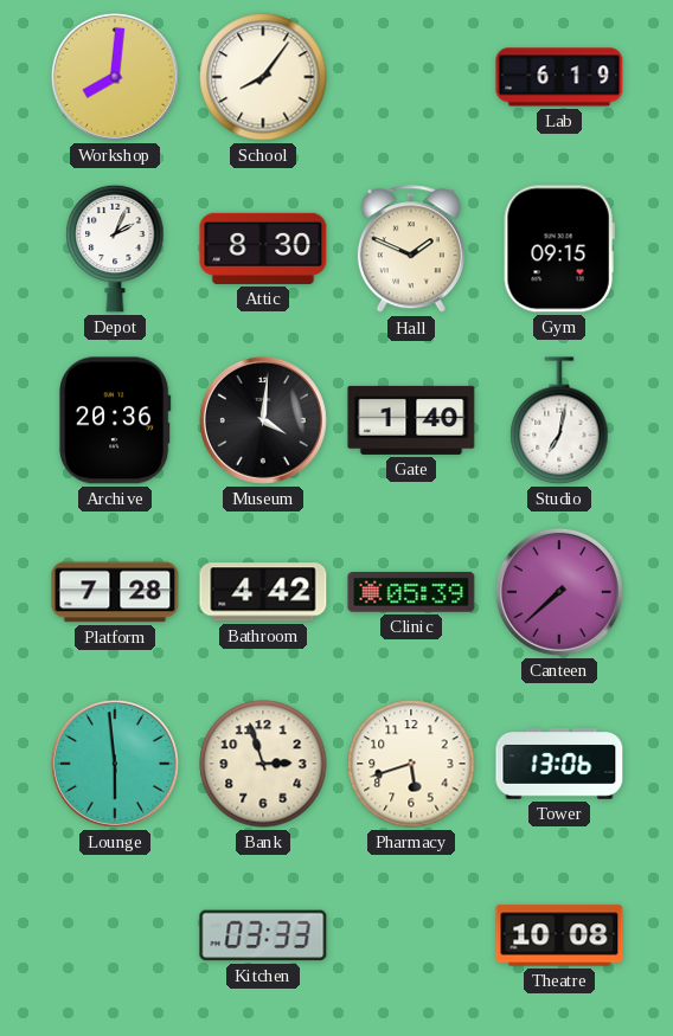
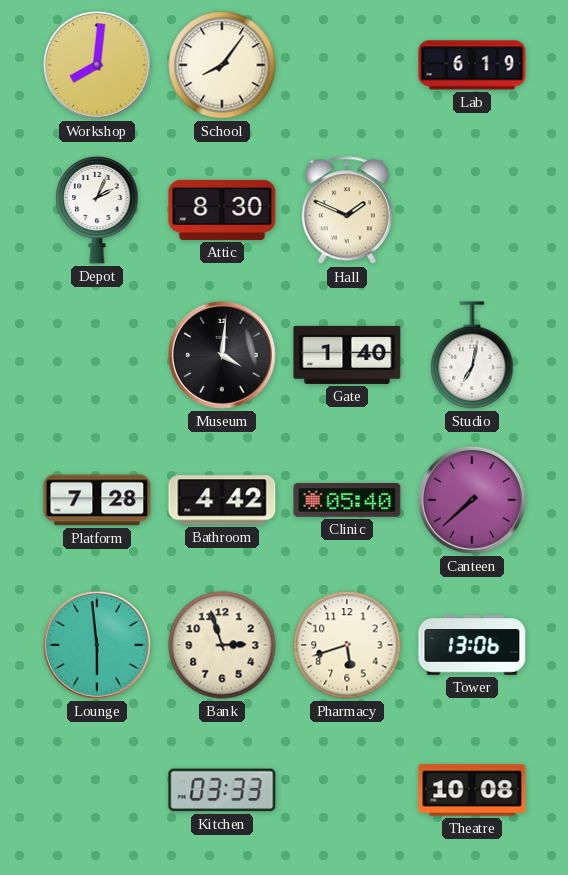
Gym: 09:15 -> none
Archive: 20:36 -> none
Clinic: 05:39 -> 05:40
